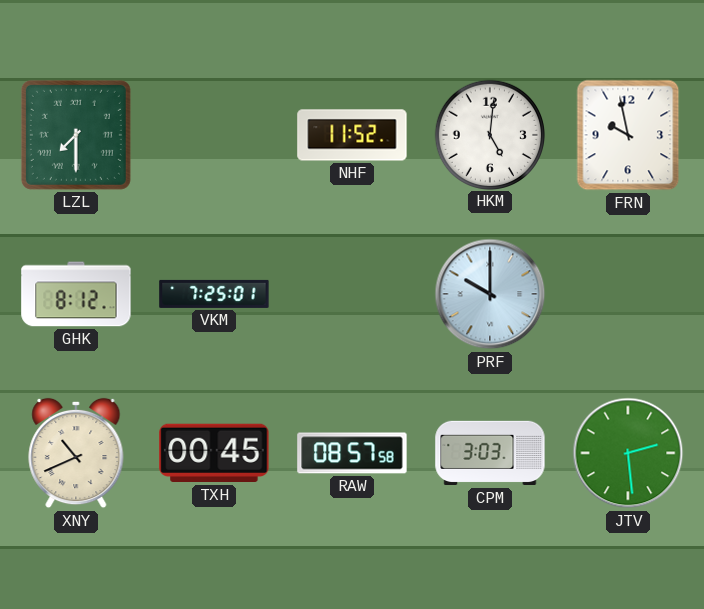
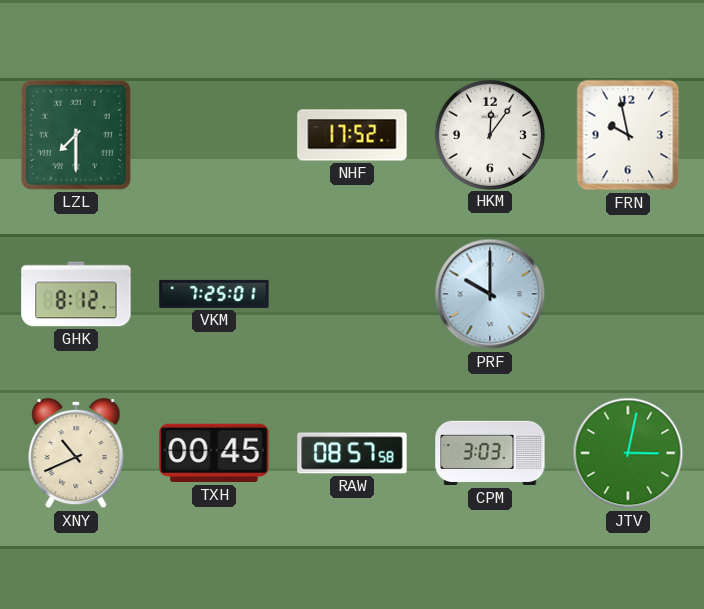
NHF: 11:52 -> 17:52
HKM: 5:01 -> 12:06
JTV: 2:29 -> 3:02
